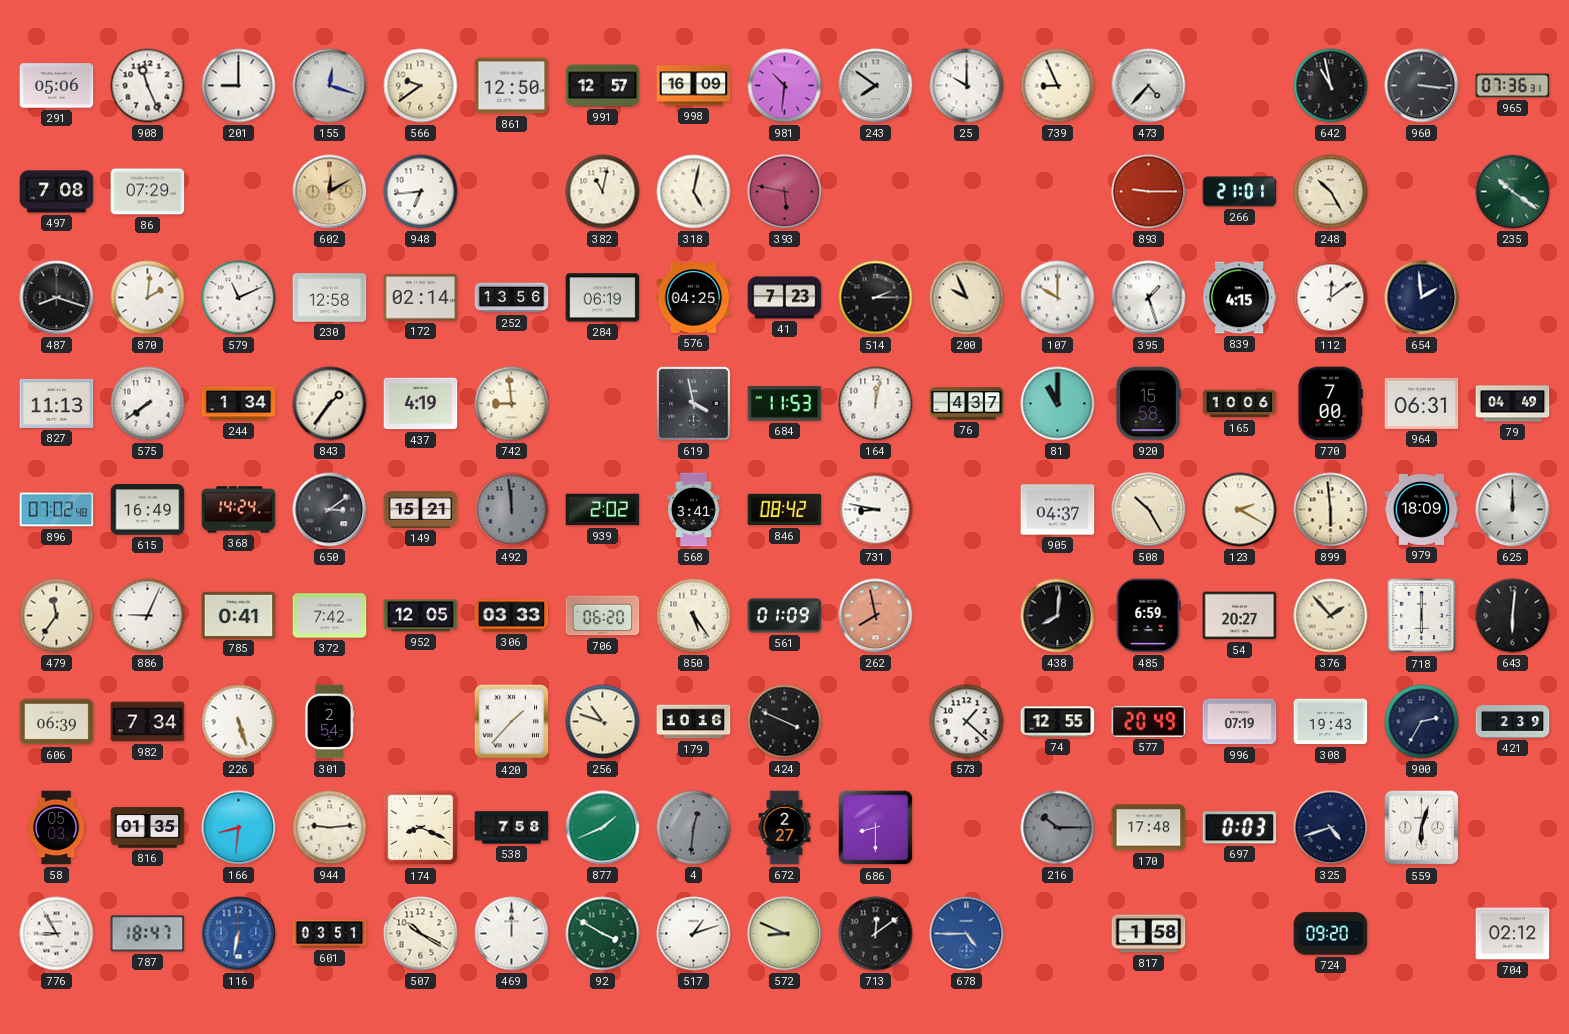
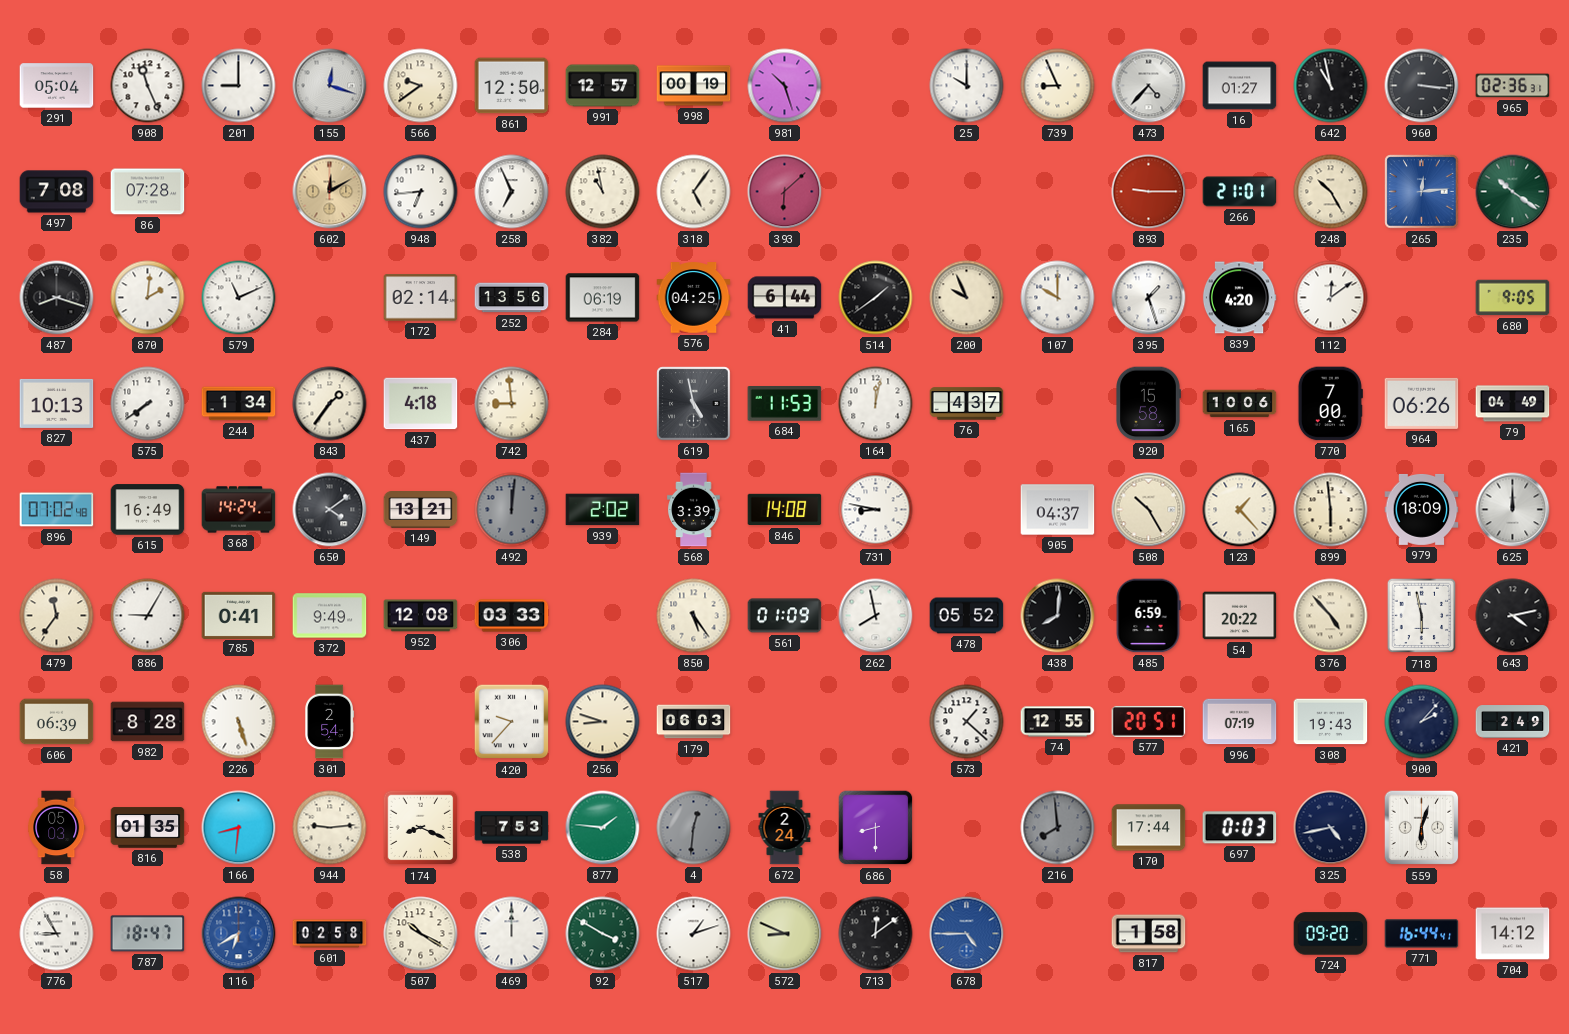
291: 05:06 -> 05:04
998: 16:09 -> 00:19
981: 10:31 -> 10:27
243: 7:51 -> none
16: none -> 01:27
965: 07:36 -> 02:36
86: 07:29 -> 07:28
258: none -> 6:56
382: 11:02 -> 10:58
318: 5:02 -> 5:06
393: 5:47 -> 6:08
265: none -> 12:14
230: 12:58 -> none
41: 7:23 -> 6:44
514: 2:15 -> 1:39
839: 4:15 -> 4:20
654: 1:59 -> none
680: none -> 9:05
827: 11:13 -> 10:13
437: 4:19 -> 4:18
619: 3:58 -> 4:58
81: 11:00 -> none
964: 06:31 -> 06:26
650: 3:09 -> 4:09
149: 15:21 -> 13:21
492: 11:59 -> 12:01
568: 3:41 -> 3:39
846: 08:42 -> 14:08
123: 2:20 -> 1:23
886: 9:04 -> 9:05
372: 7:42 -> 9:49
952: 12:05 -> 12:08
706: 06:20 -> none
262 dial: salmon -> white
478: none -> 05:52
54: 20:27 -> 20:22
376: 1:53 -> 4:53
718: 6:00 -> 5:58
643: 6:01 -> 4:13
982: 7:34 -> 8:28
420: 1:37 -> 9:37
256: 10:48 -> 8:48
179: 10:16 -> 06:03
424: 3:49 -> none
577: 20:49 -> 20:51
900: 2:35 -> 2:07
421: 2:39 -> 2:49
538: 7:58 -> 7:53
877: 1:41 -> 1:46
672: 2:27 -> 2:24
216: 10:15 -> 7:59
170: 17:48 -> 17:44
325: 4:42 -> 4:43
116: 6:32 -> 6:40
601: 03:51 -> 02:58
771: none -> 16:44
704: 02:12 -> 14:12
